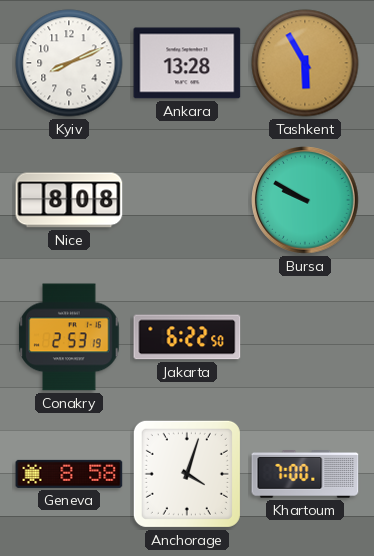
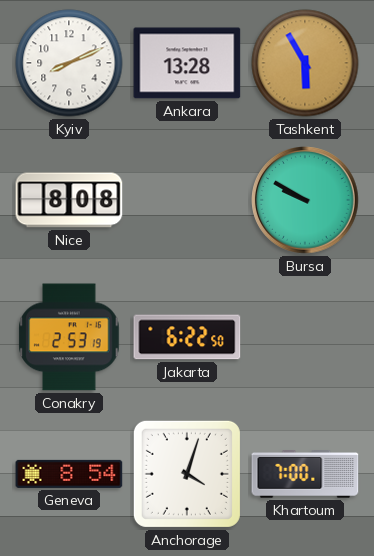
Geneva: 8:58 -> 8:54
